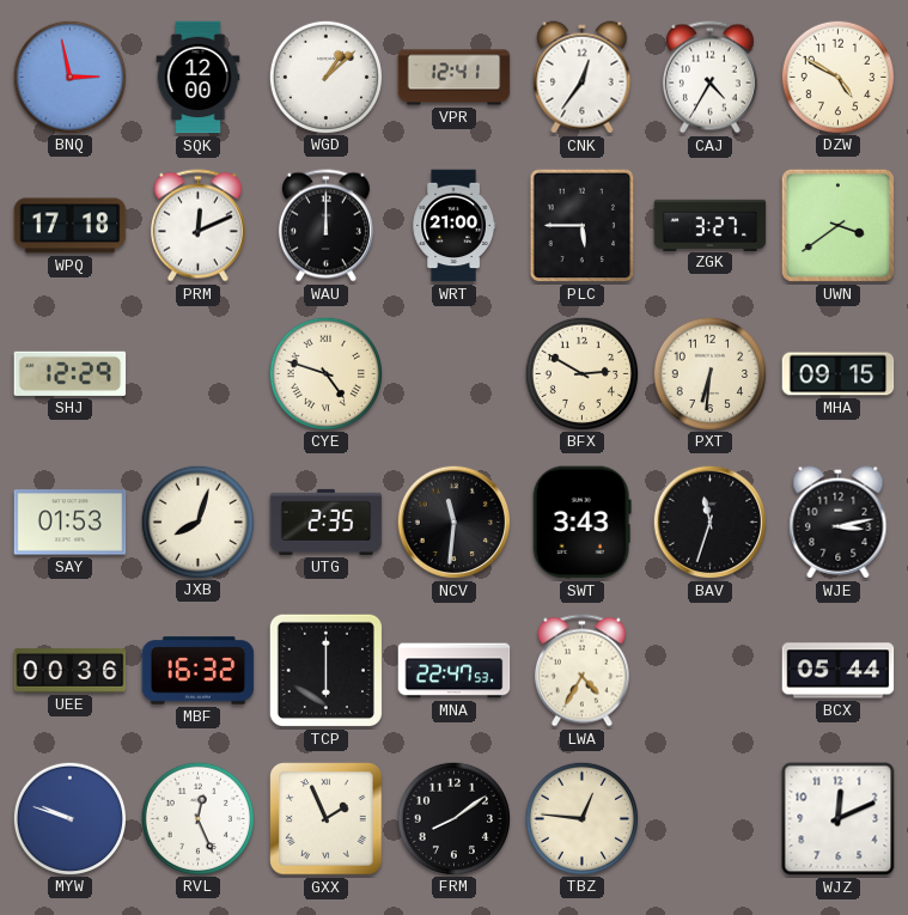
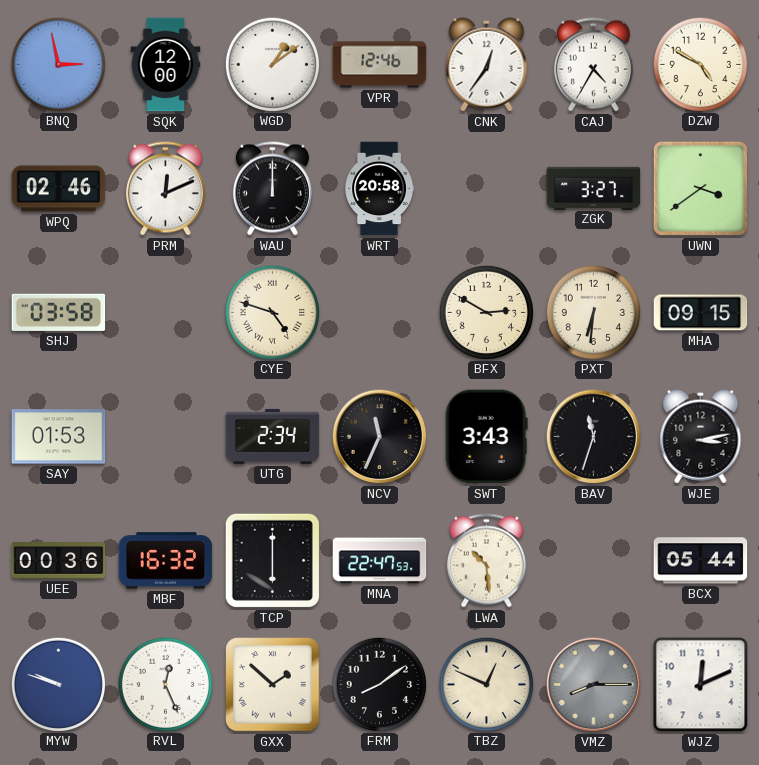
WGD: 1:08 -> 1:09
VPR: 12:41 -> 12:46
WPQ: 17:18 -> 02:46
WRT: 21:00 -> 20:58
PLC: 5:45 -> none
SHJ: 12:29 -> 03:58
JXB: 8:03 -> none
UTG: 2:35 -> 2:34
NCV: 11:31 -> 11:34
LWA: 4:35 -> 10:29
GXX: 1:56 -> 1:52
TBZ: 12:46 -> 12:49
VMZ: none -> 8:15
